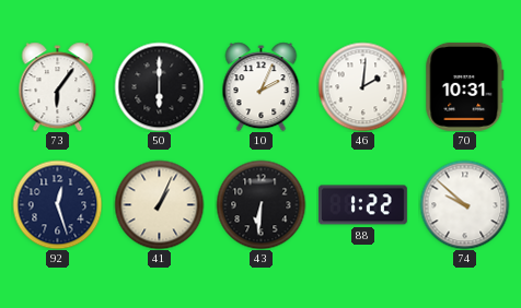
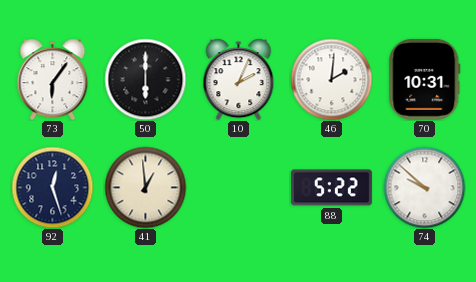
41: 1:04 -> 12:59
43: 6:31 -> none
88: 1:22 -> 5:22
